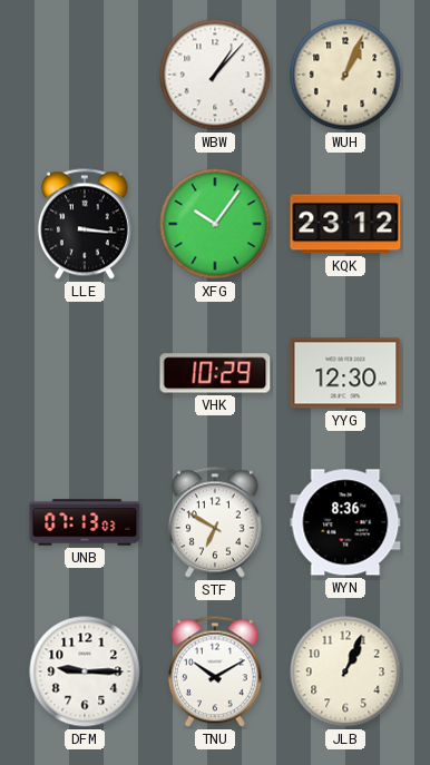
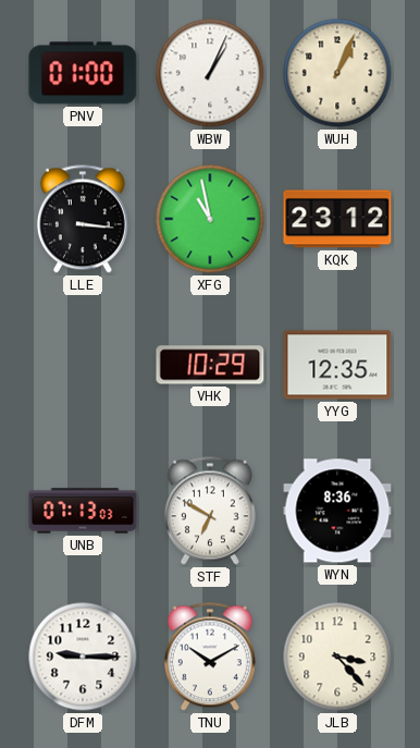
PNV: none -> 01:00
WBW: 1:07 -> 1:04
XFG: 10:06 -> 10:58
YYG: 12:30 -> 12:35
JLB: 1:04 -> 3:23
